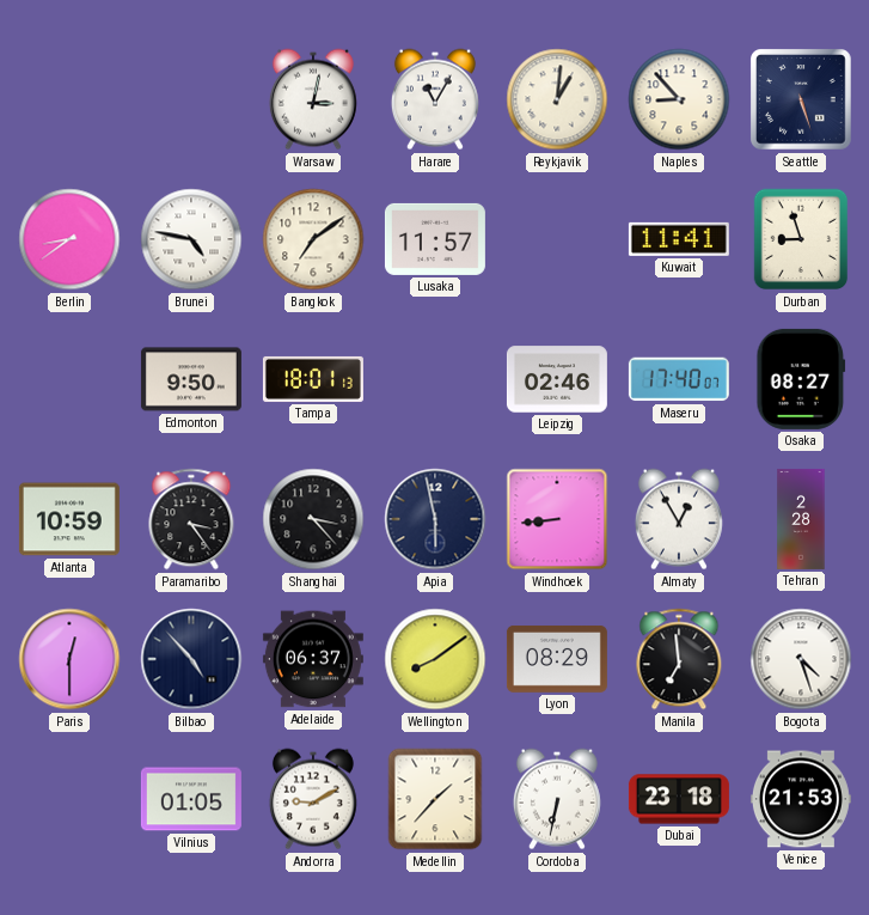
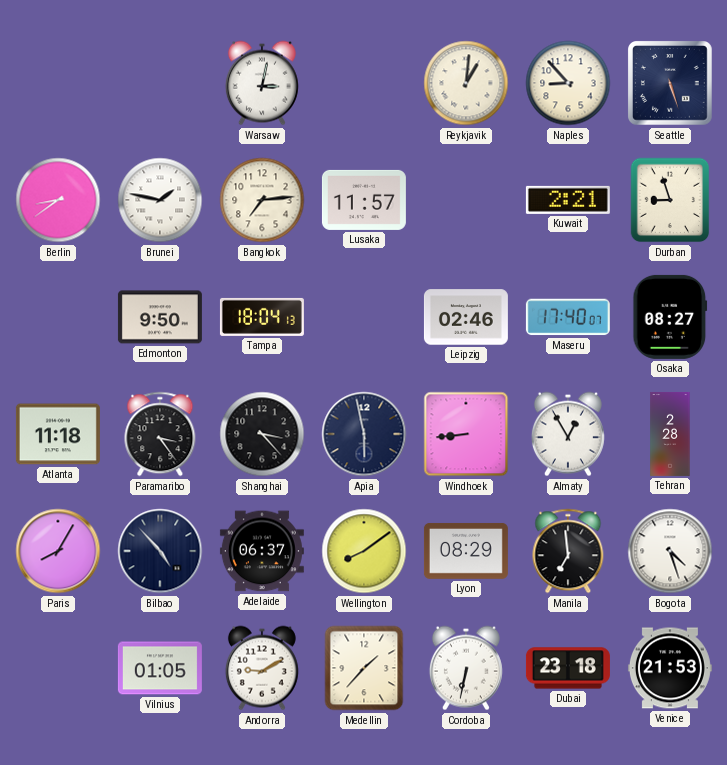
Harare: 11:05 -> none
Brunei: 4:47 -> 1:47
Bangkok: 7:09 -> 7:14
Kuwait: 11:41 -> 2:21
Tampa: 18:01 -> 18:04
Atlanta: 10:59 -> 11:18
Paris: 12:30 -> 8:05
